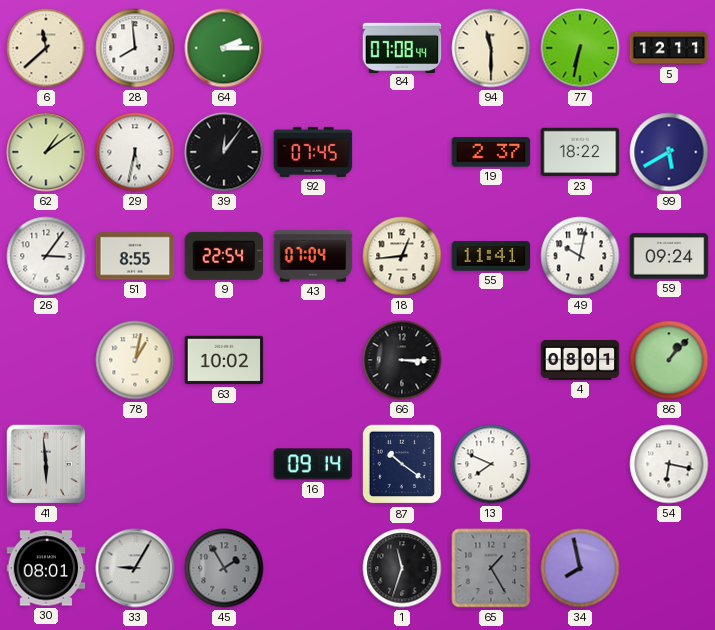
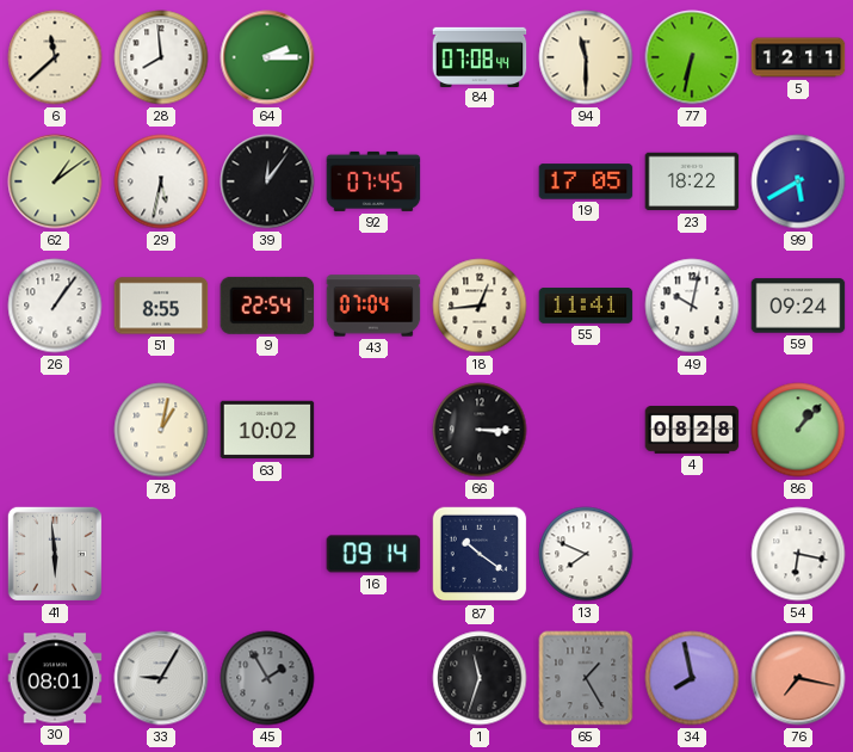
19: 2:37 -> 17:05
26: 3:06 -> 1:06
4: 08:01 -> 08:28
76: none -> 7:17
